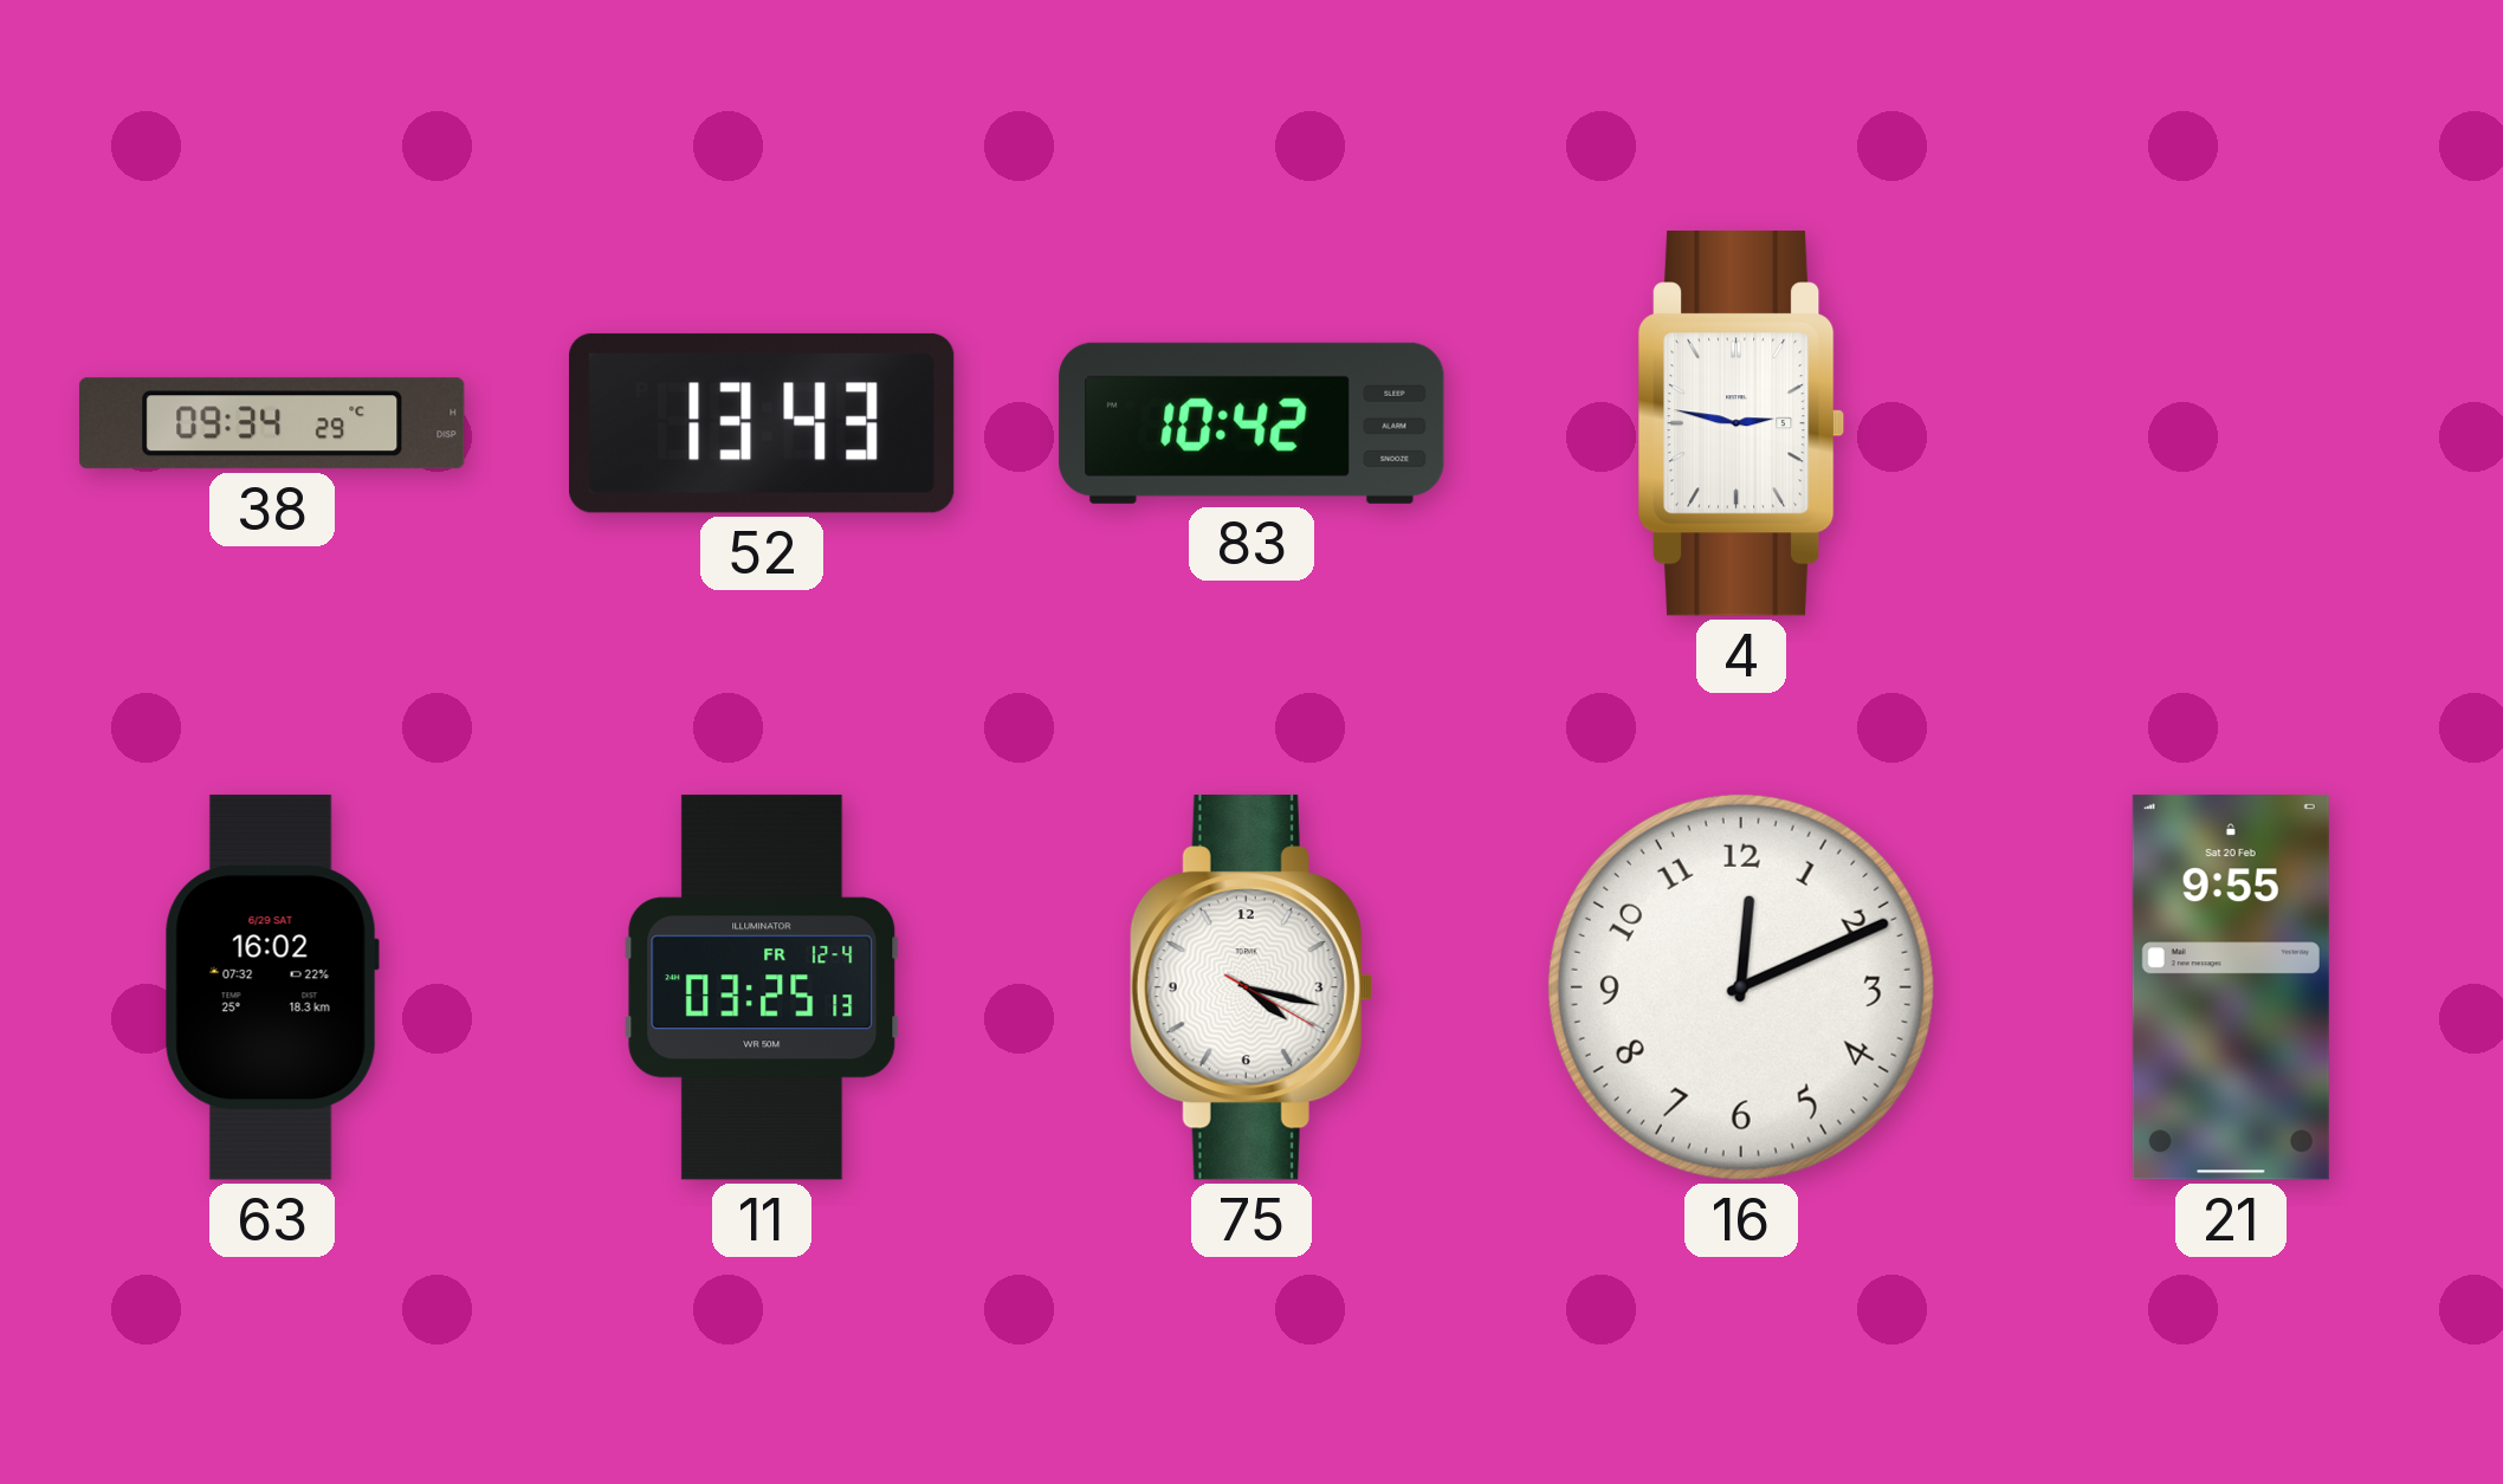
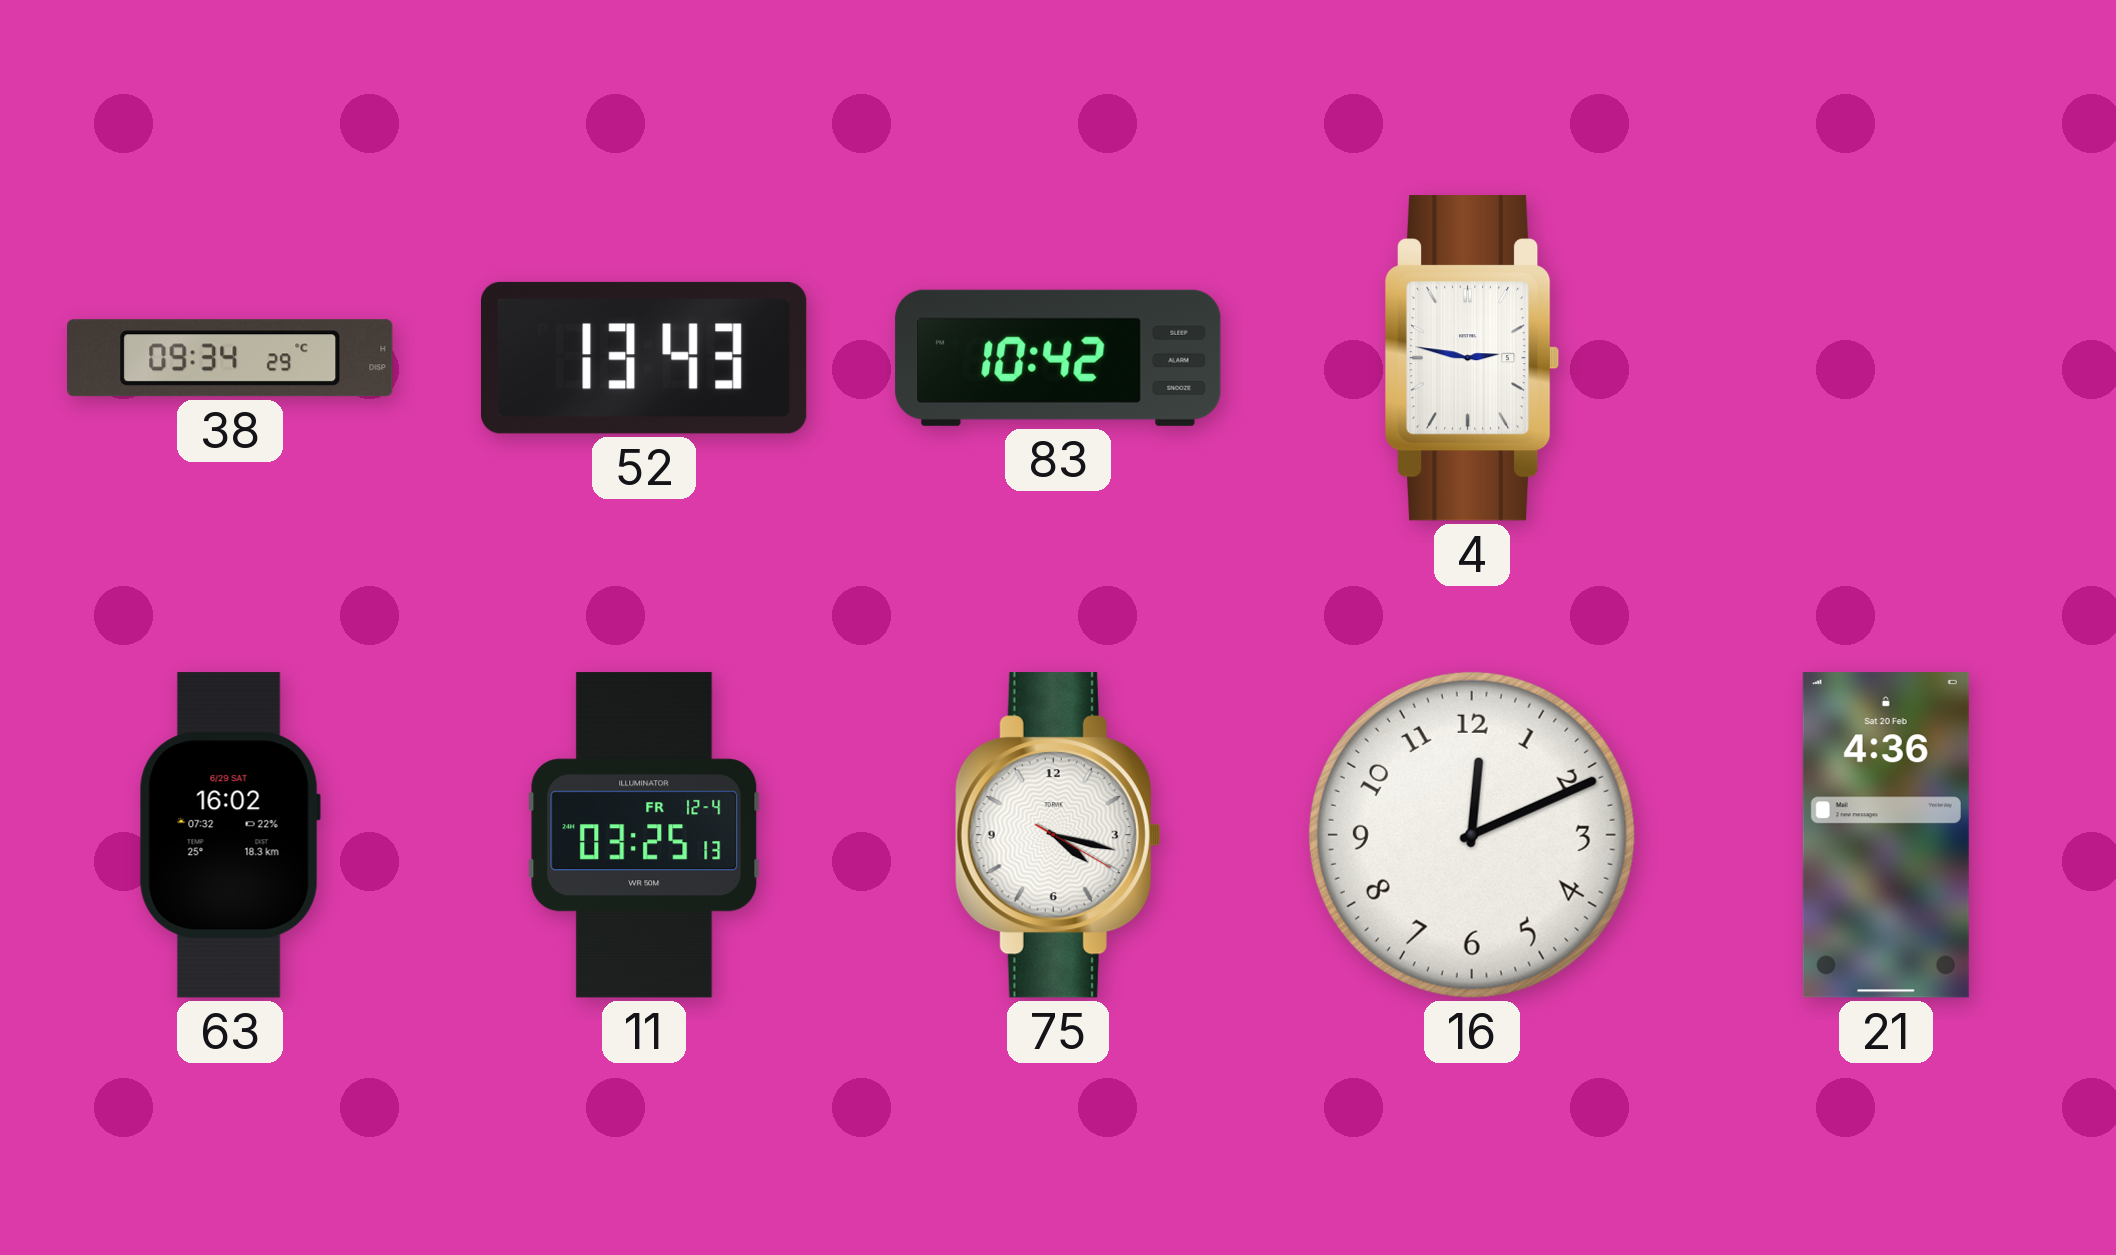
21: 9:55 -> 4:36
